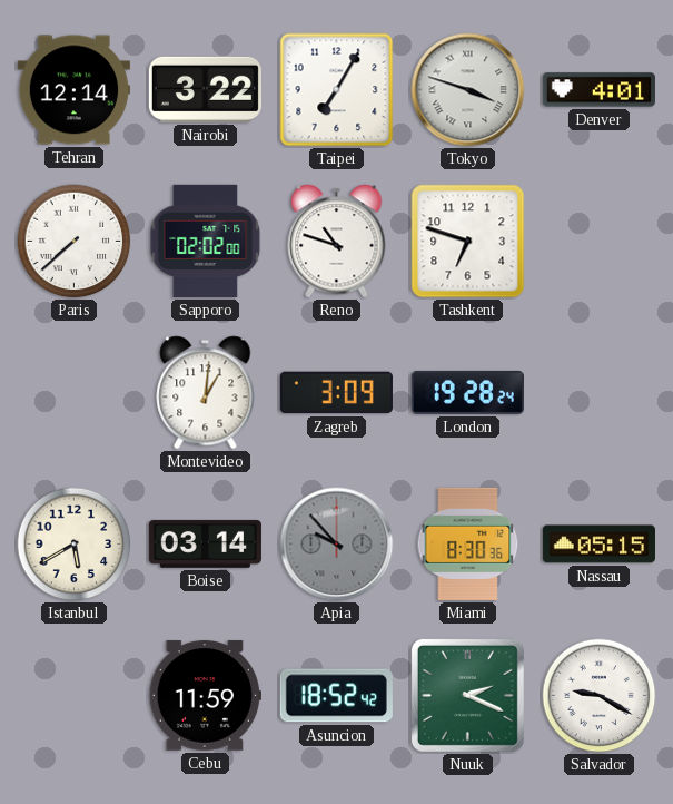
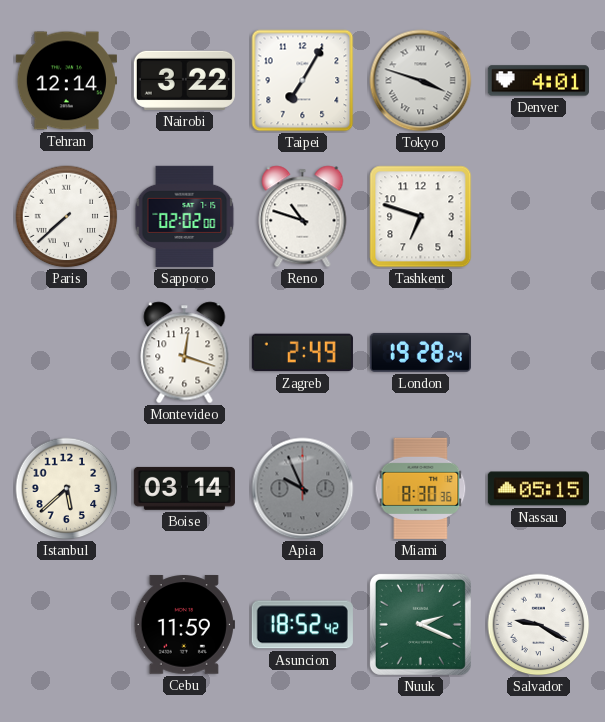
Montevideo: 1:01 -> 12:18
Zagreb: 3:09 -> 2:49
Istanbul: 5:40 -> 5:38
Apia: 9:53 -> 9:56
